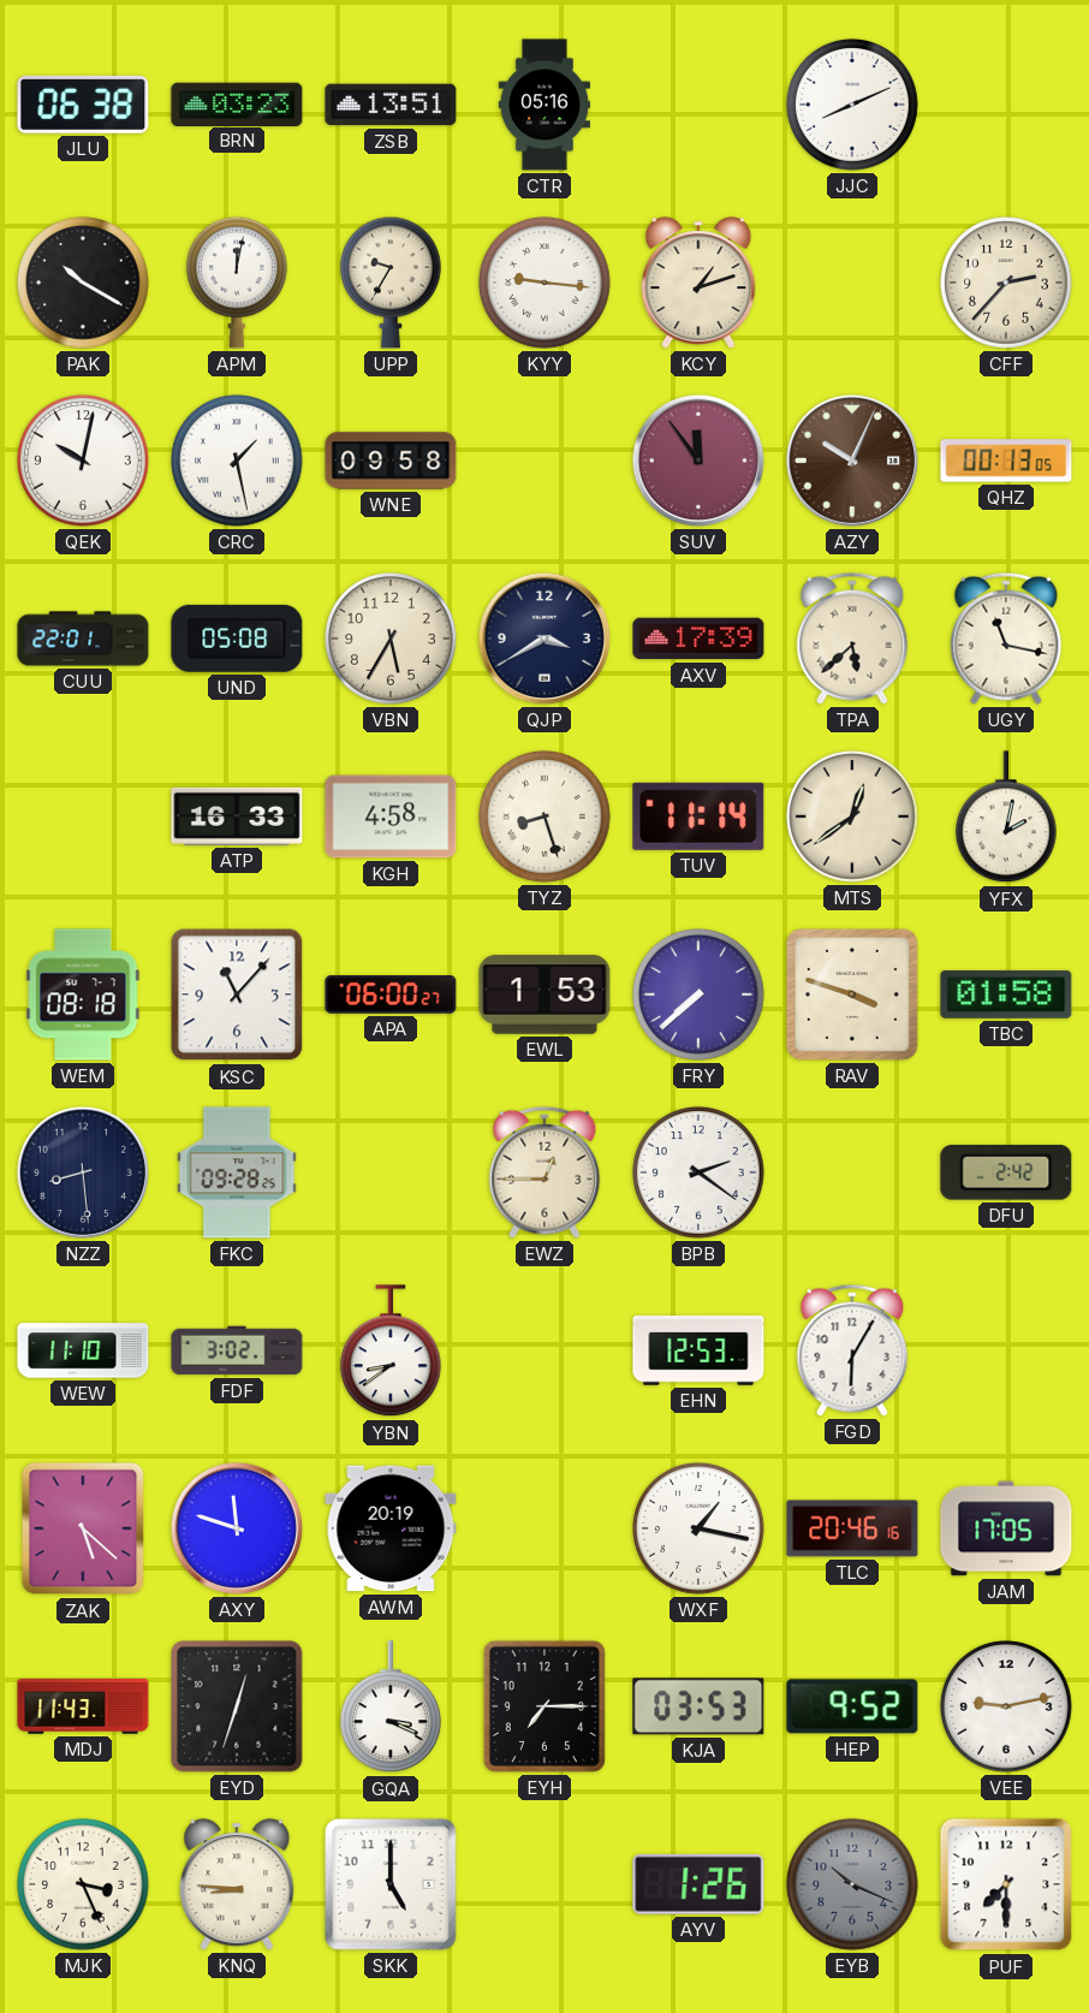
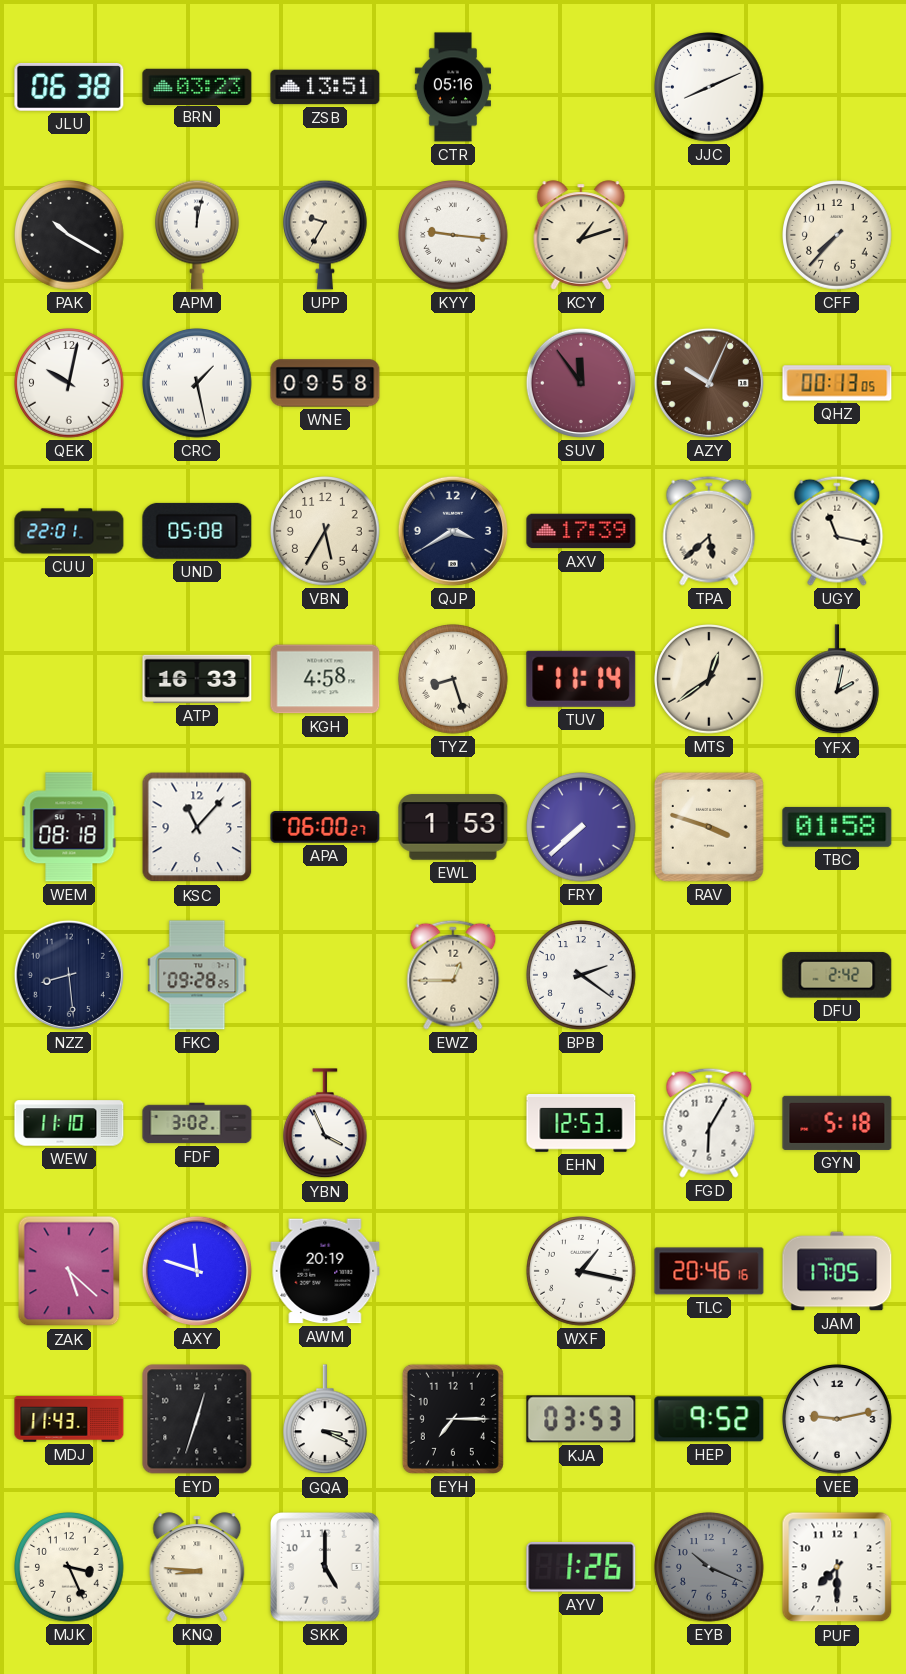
CFF: 2:37 -> 7:37
YBN: 8:39 -> 3:56
GYN: none -> 5:18
